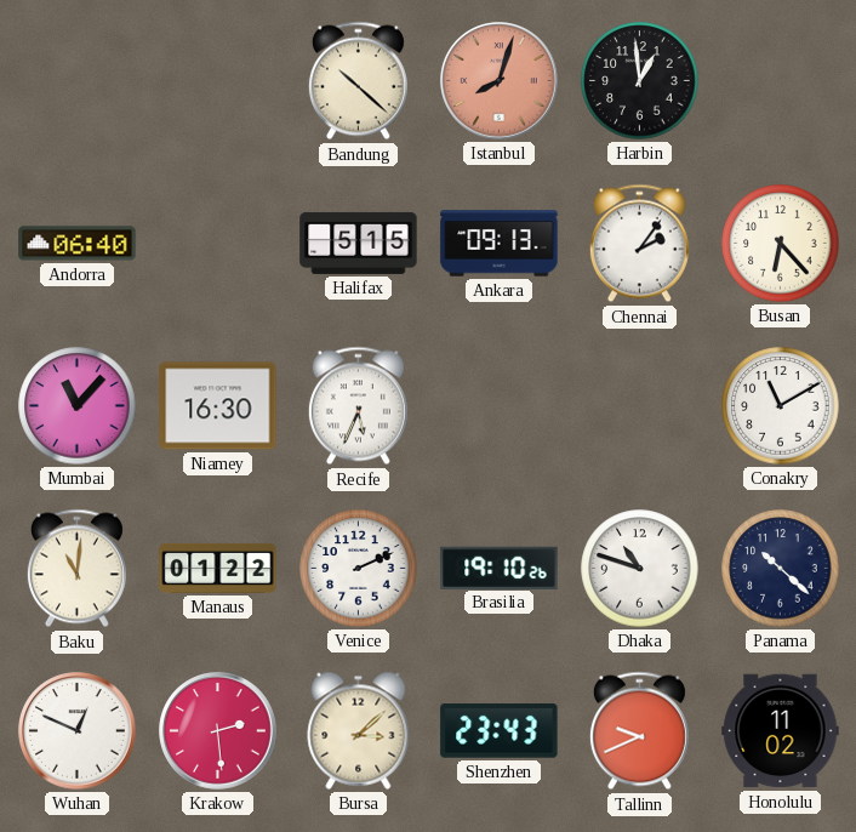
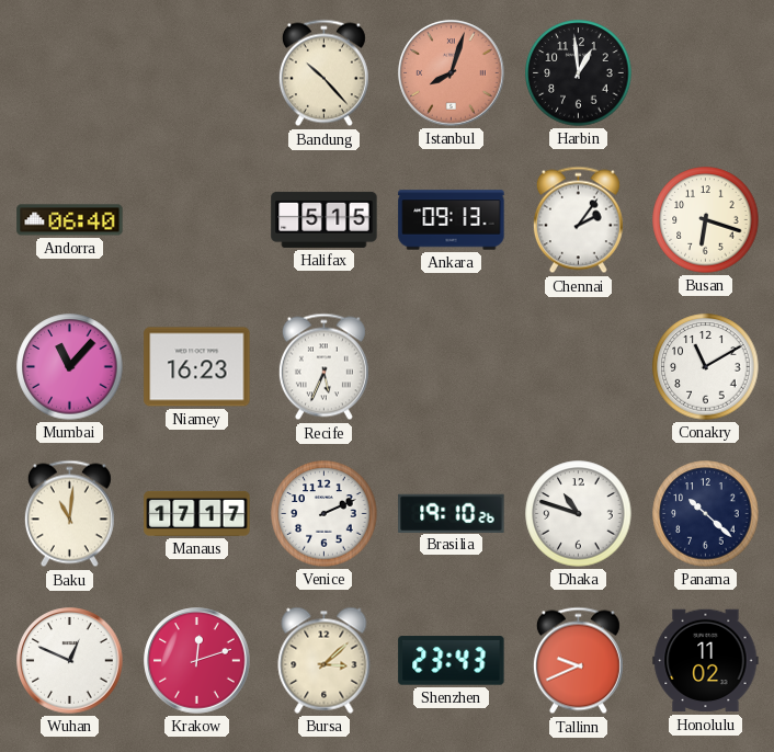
Bandung: 10:22 -> 10:23
Busan: 6:23 -> 6:18
Niamey: 16:30 -> 16:23
Manaus: 01:22 -> 17:17
Krakow: 2:29 -> 12:12
